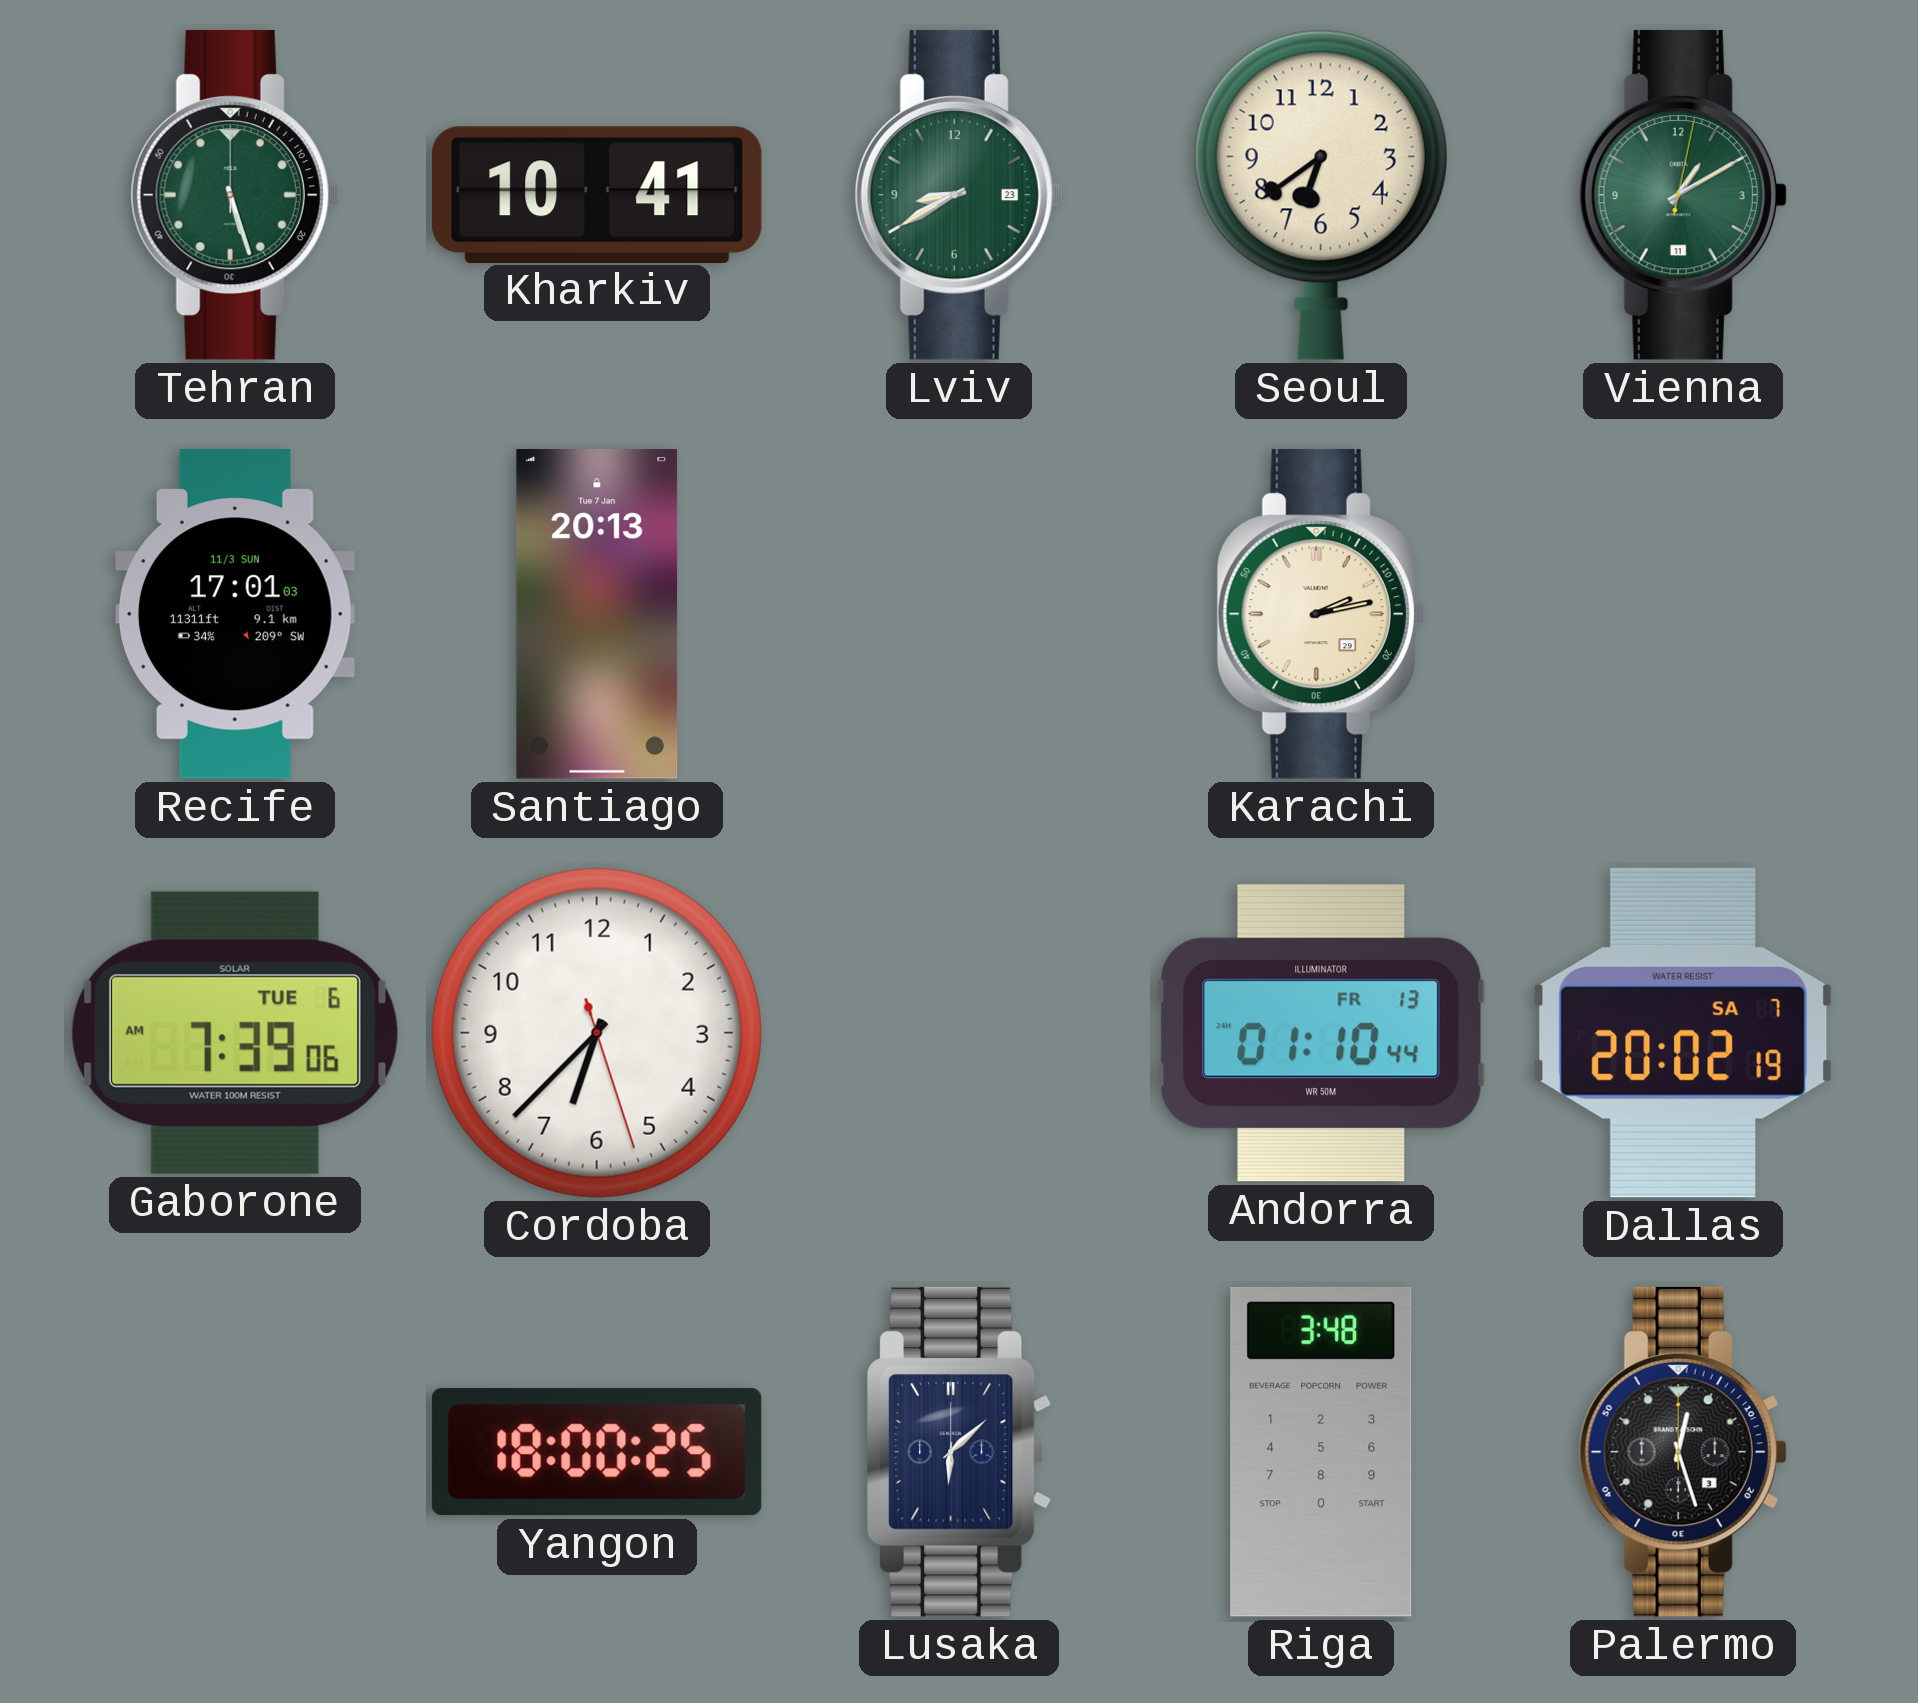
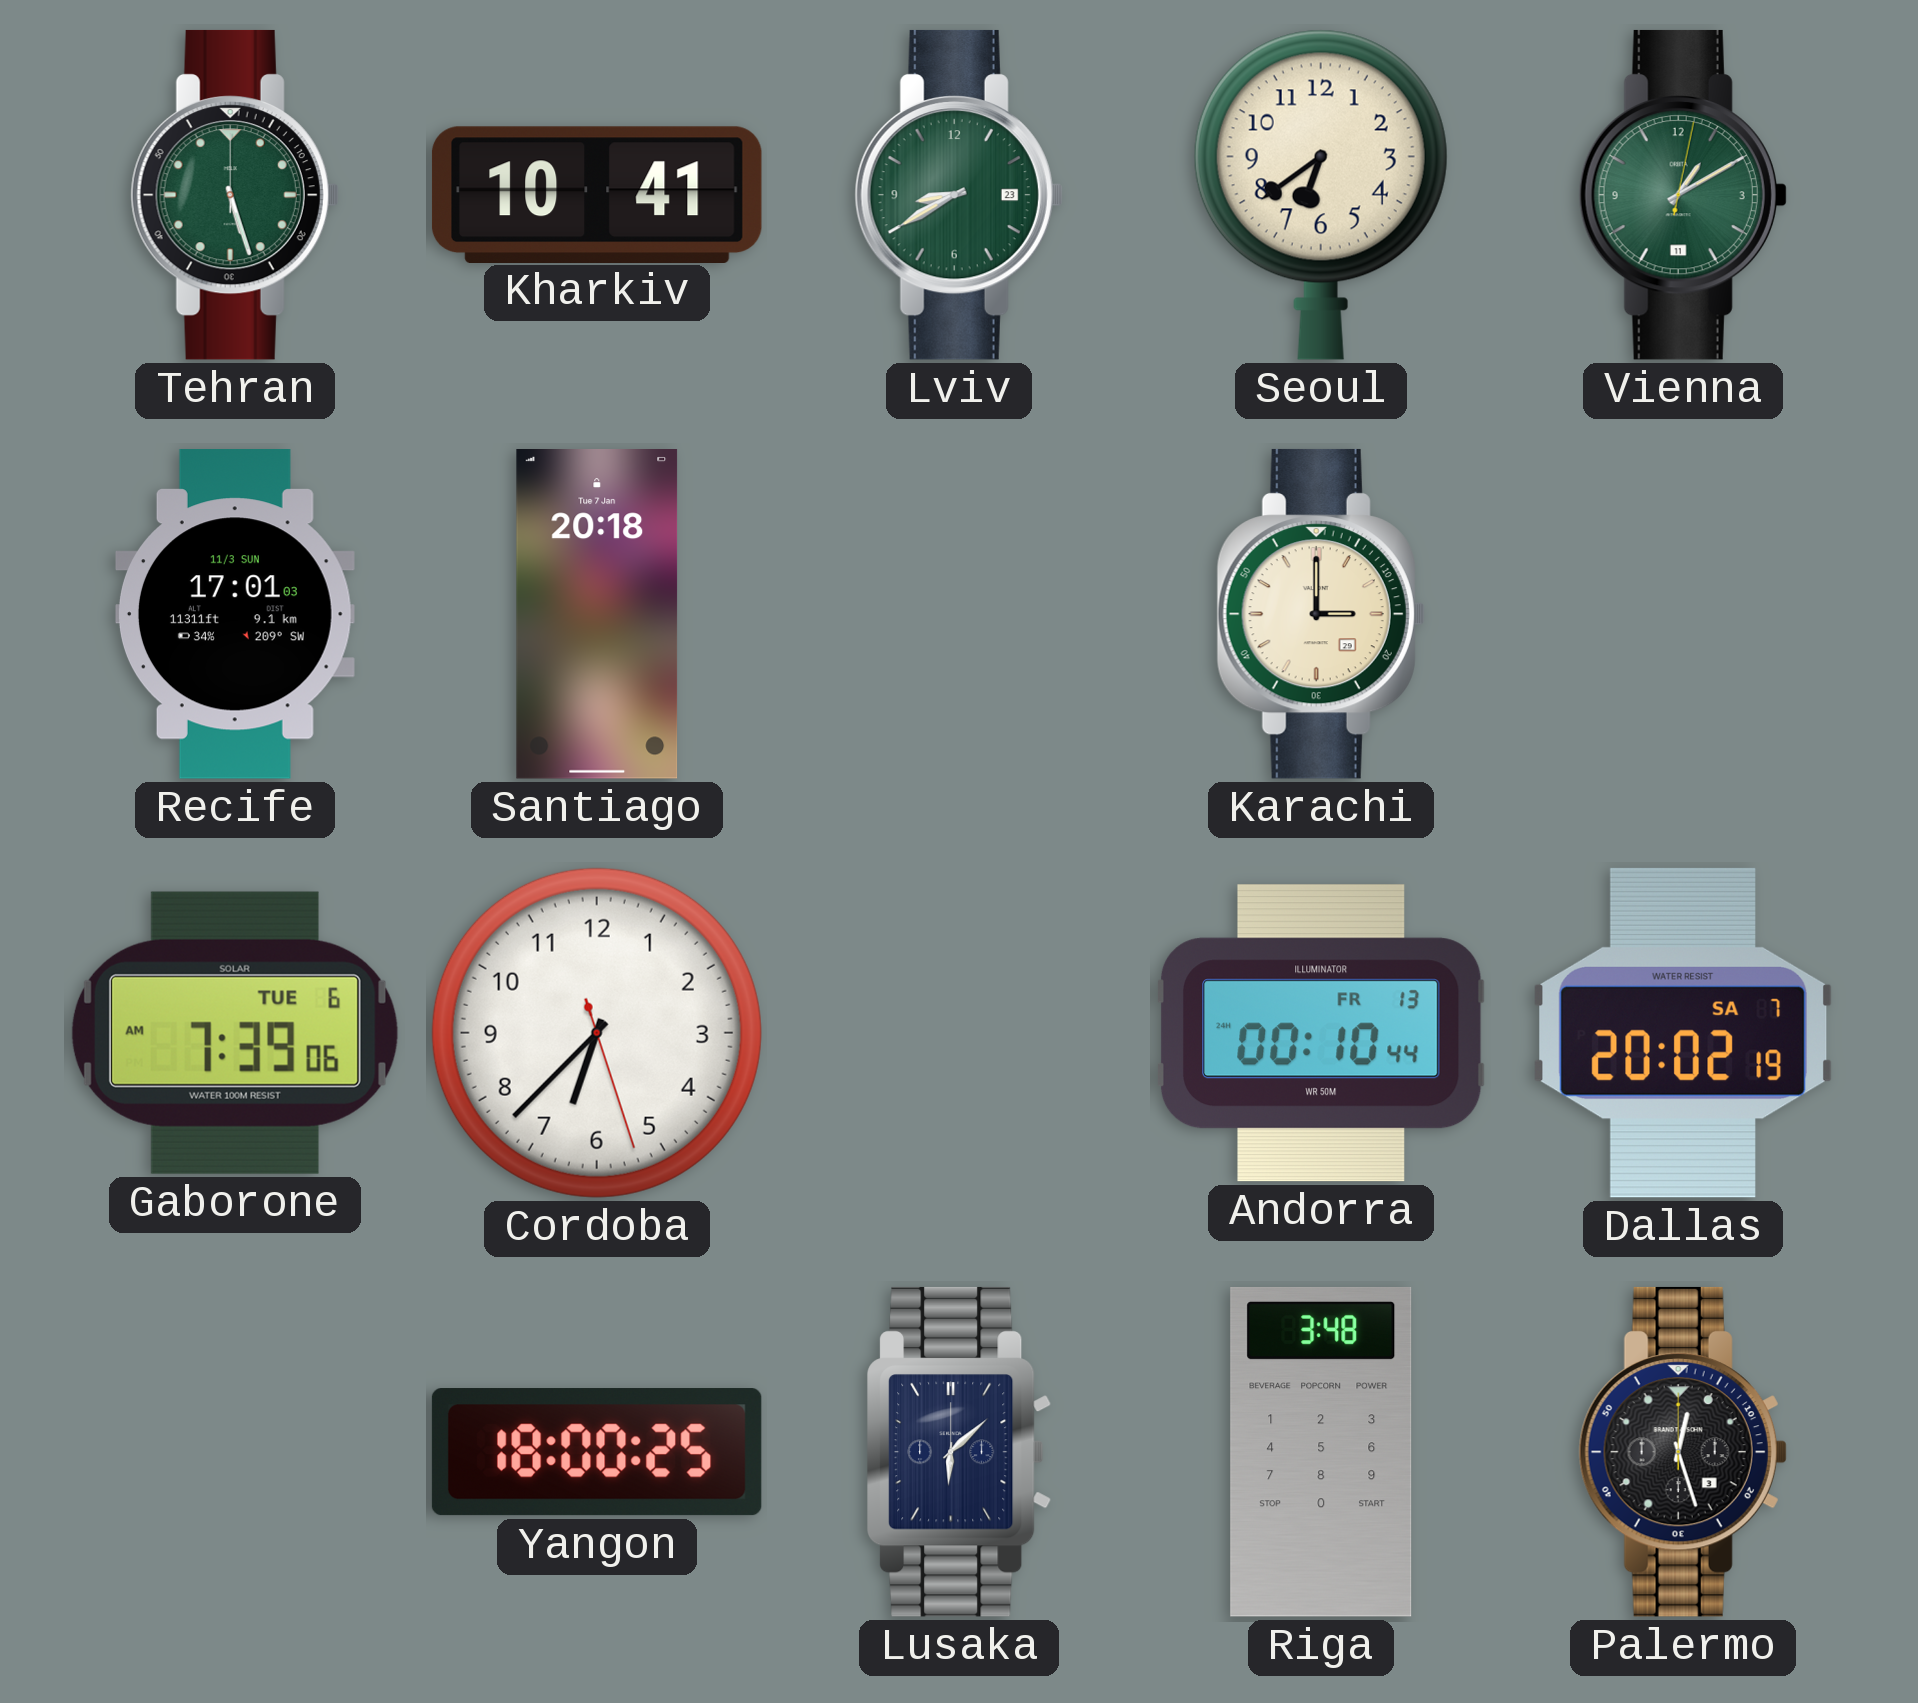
Santiago: 20:13 -> 20:18
Karachi: 2:13 -> 3:00
Andorra: 01:10 -> 00:10
